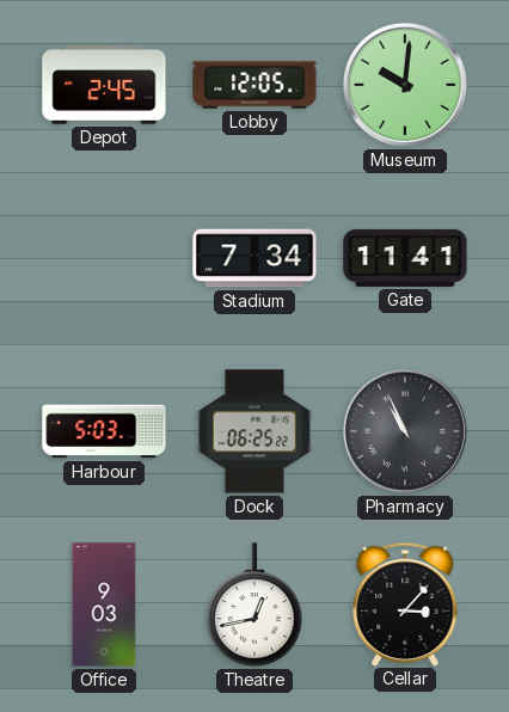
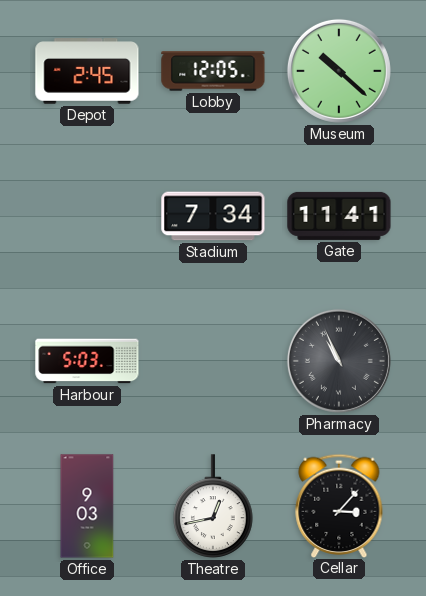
Museum: 10:01 -> 10:22
Dock: 06:25 -> none
